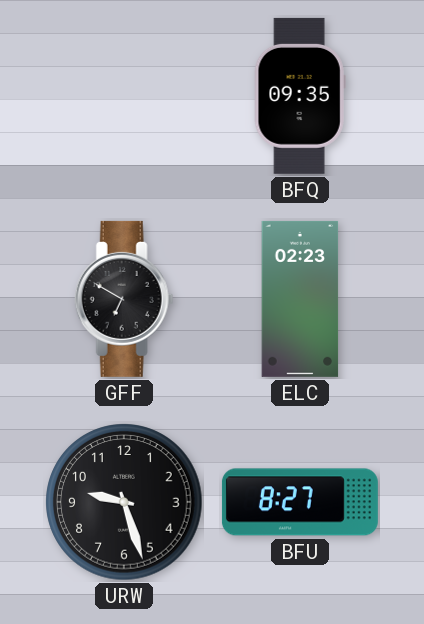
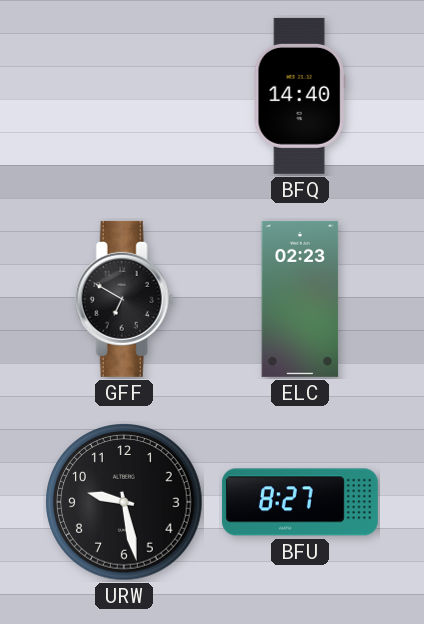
BFQ: 09:35 -> 14:40
URW: 9:27 -> 9:28
